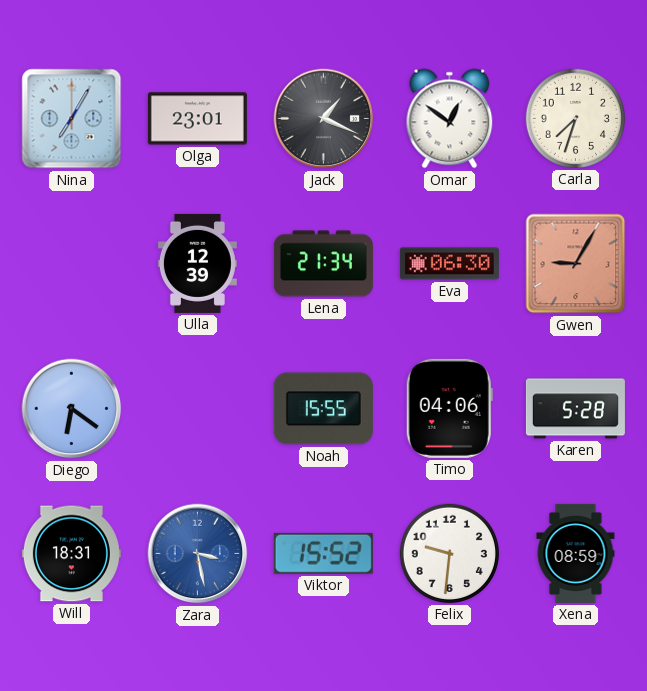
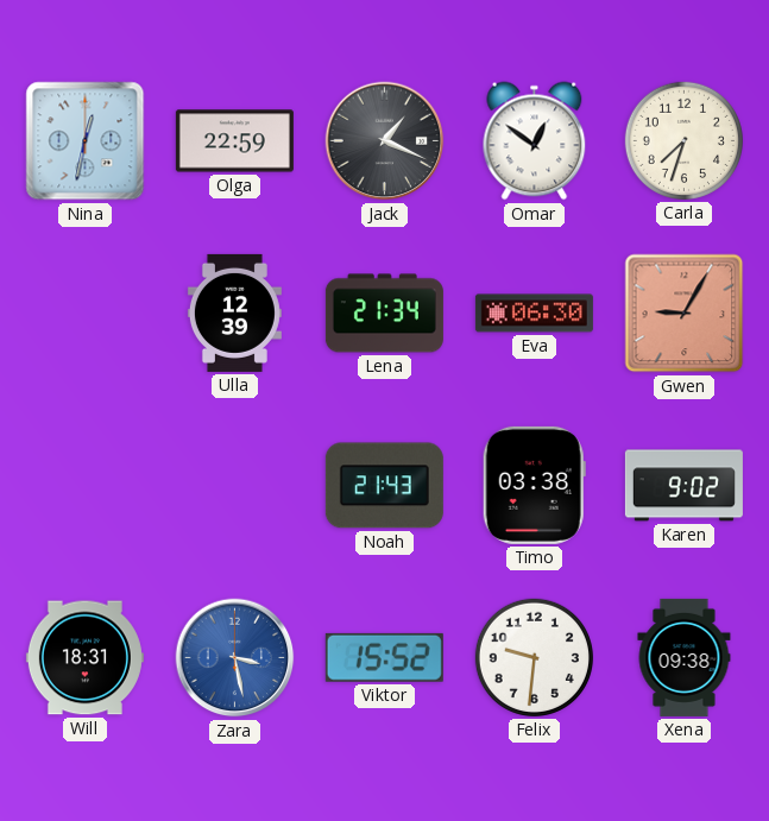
Nina: 7:05 -> 12:32
Olga: 23:01 -> 22:59
Diego: 6:21 -> none
Noah: 15:55 -> 21:43
Timo: 04:06 -> 03:38
Karen: 5:28 -> 9:02
Xena: 08:59 -> 09:38
